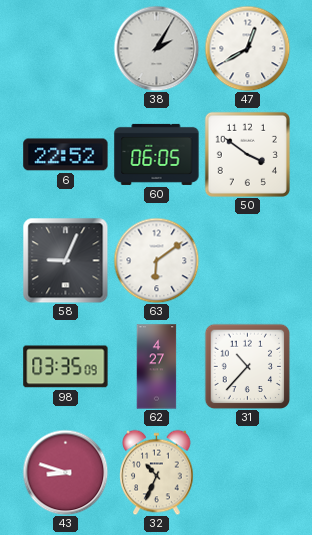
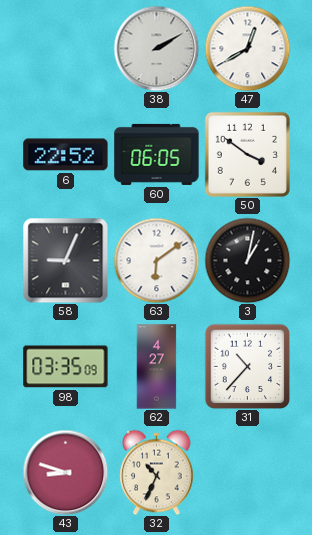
38: 2:05 -> 2:10
3: none -> 1:02
